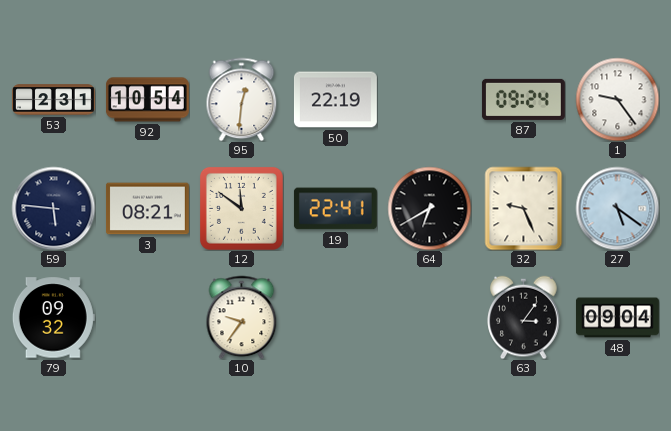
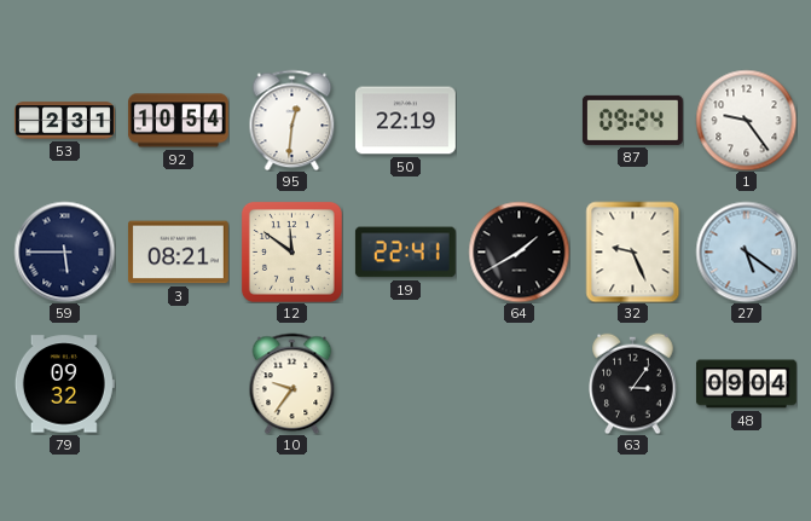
59: 5:46 -> 5:45
64: 6:40 -> 1:40
